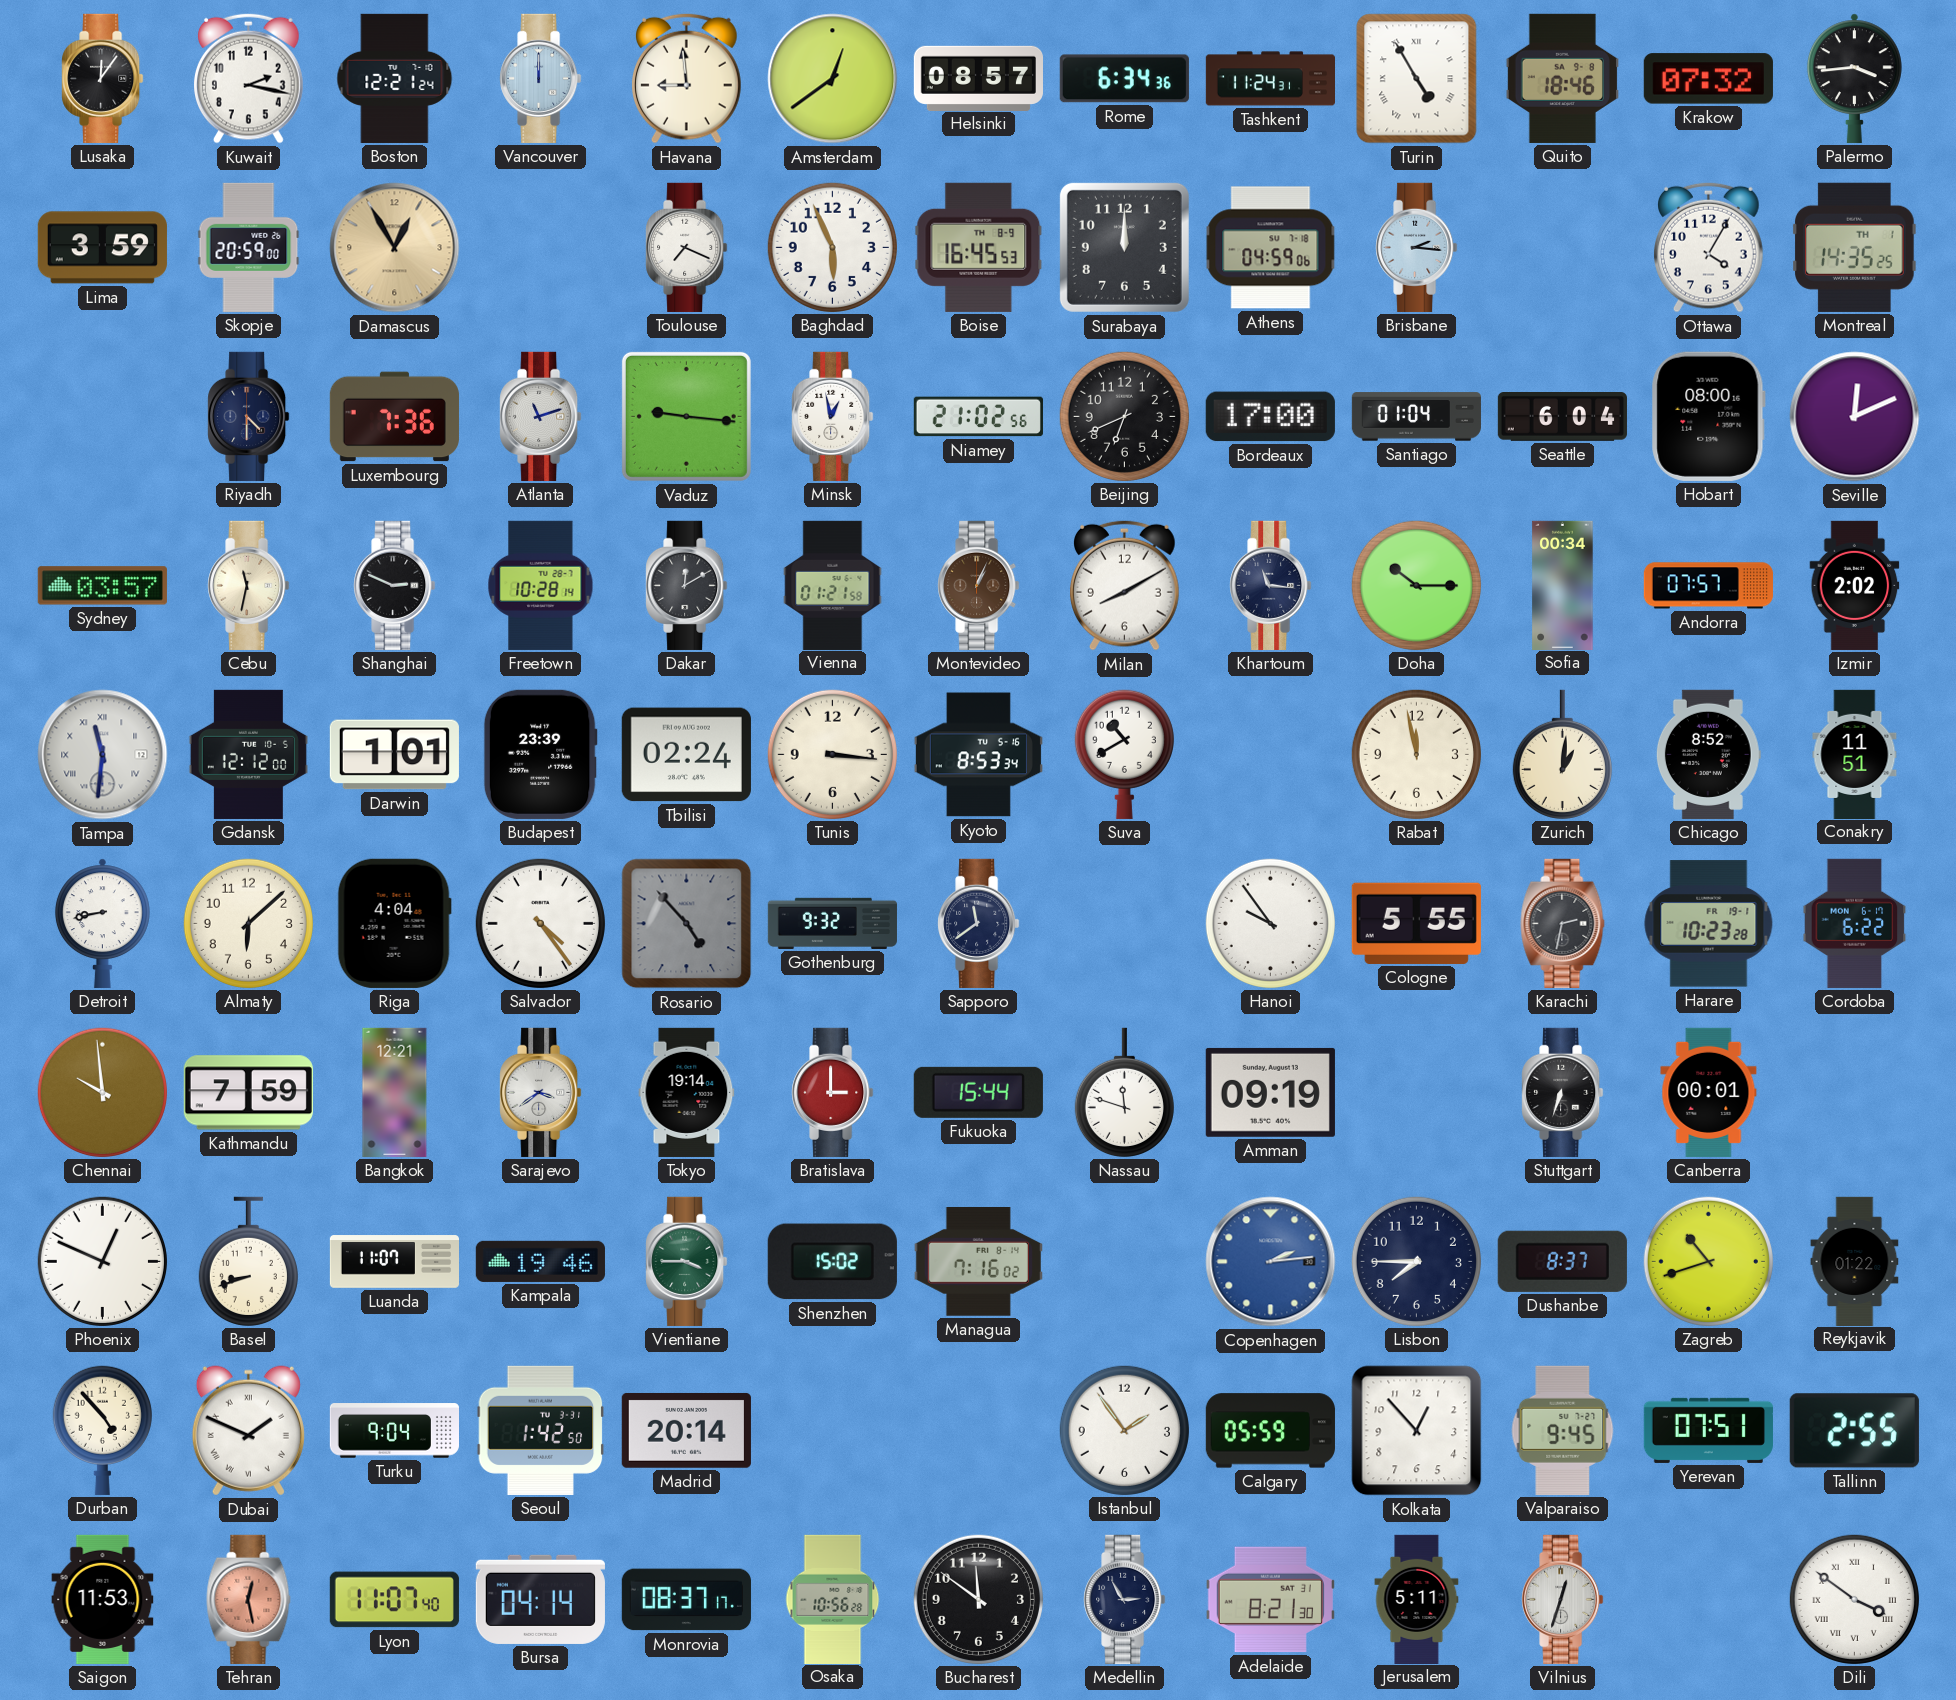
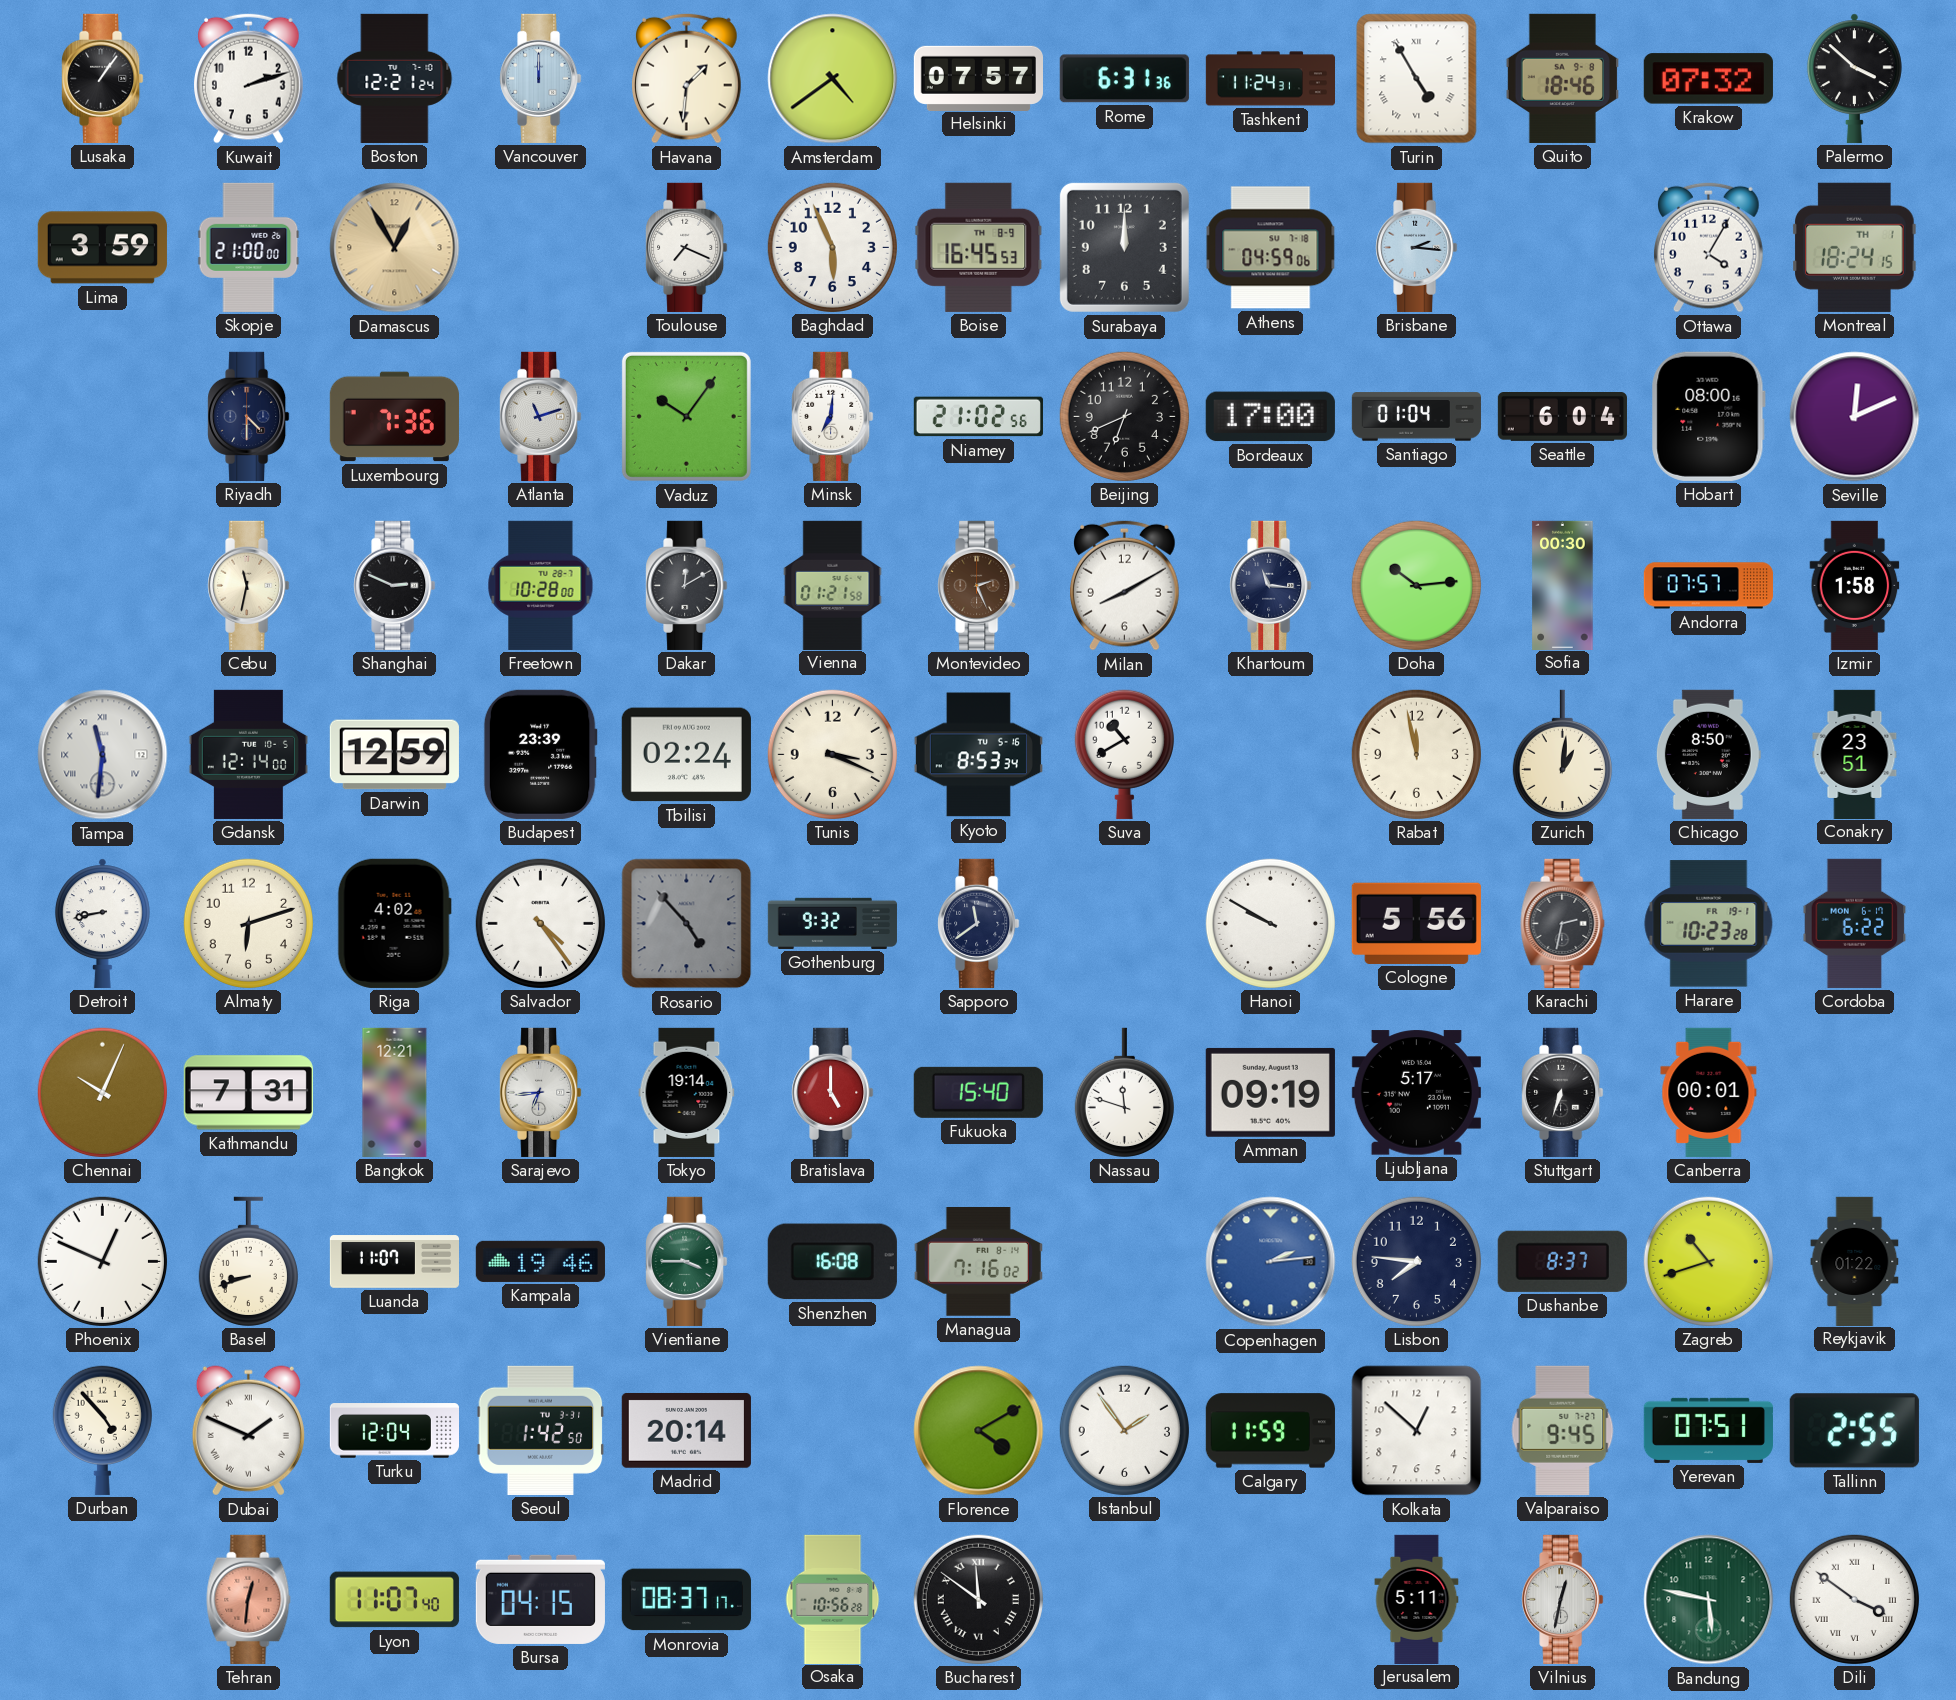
Lusaka: 12:06 -> 1:06
Kuwait: 2:17 -> 2:12
Havana: 8:59 -> 1:31
Amsterdam: 12:39 -> 4:39
Helsinki: 08:57 -> 07:57
Rome: 6:34 -> 6:31
Palermo: 3:44 -> 3:52
Skopje: 20:59 -> 21:00
Montreal: 14:35 -> 18:24
Vaduz: 9:16 -> 10:06
Minsk: 12:58 -> 7:01
Sydney: 03:57 -> none
Freetown: 10:28:14 -> 10:28:00
Montevideo: 1:04 -> 2:26
Doha: 10:15 -> 10:14
Sofia: 00:34 -> 00:30
Izmir: 2:02 -> 1:58
Gdansk: 12:12 -> 12:14
Darwin: 1:01 -> 12:59
Tunis: 3:16 -> 3:19
Chicago: 8:52 -> 8:50
Conakry: 11:51 -> 23:51
Almaty: 6:08 -> 6:12
Riga: 4:04 -> 4:02
Hanoi: 9:54 -> 9:50
Cologne: 5:55 -> 5:56
Chennai: 9:59 -> 10:04
Kathmandu: 7:59 -> 7:31
Sarajevo: 3:39 -> 6:44
Bratislava: 3:00 -> 5:00
Fukuoka: 15:44 -> 15:40
Ljubljana: none -> 5:17
Shenzhen: 15:02 -> 16:08
Lisbon: 7:45 -> 7:46
Turku: 9:04 -> 12:04
Florence: none -> 4:10
Calgary: 05:59 -> 11:59
Kolkata: 12:53 -> 12:52
Saigon: 11:53 -> none
Tehran: 12:28 -> 12:31
Bursa: 04:14 -> 04:15
Bucharest numerals: Arabic -> Roman
Medellin: 2:55 -> none
Adelaide: 8:21 -> none
Vilnius: 12:33 -> 12:32
Bandung: none -> 5:47
